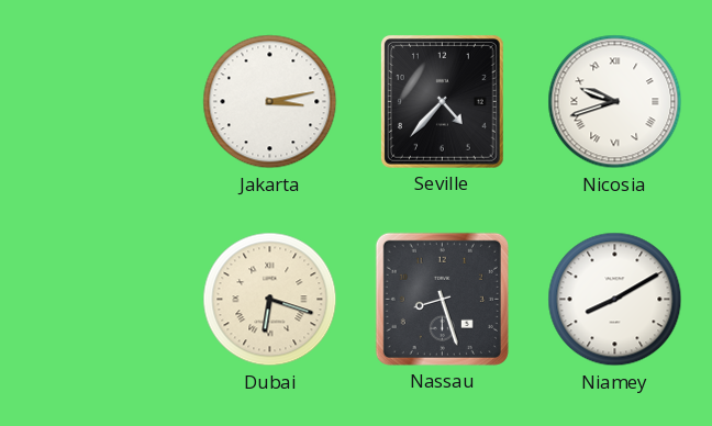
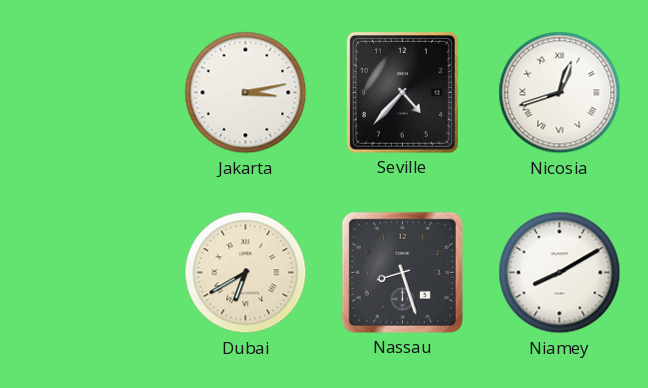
Nicosia: 9:42 -> 12:42
Dubai: 6:18 -> 6:40
